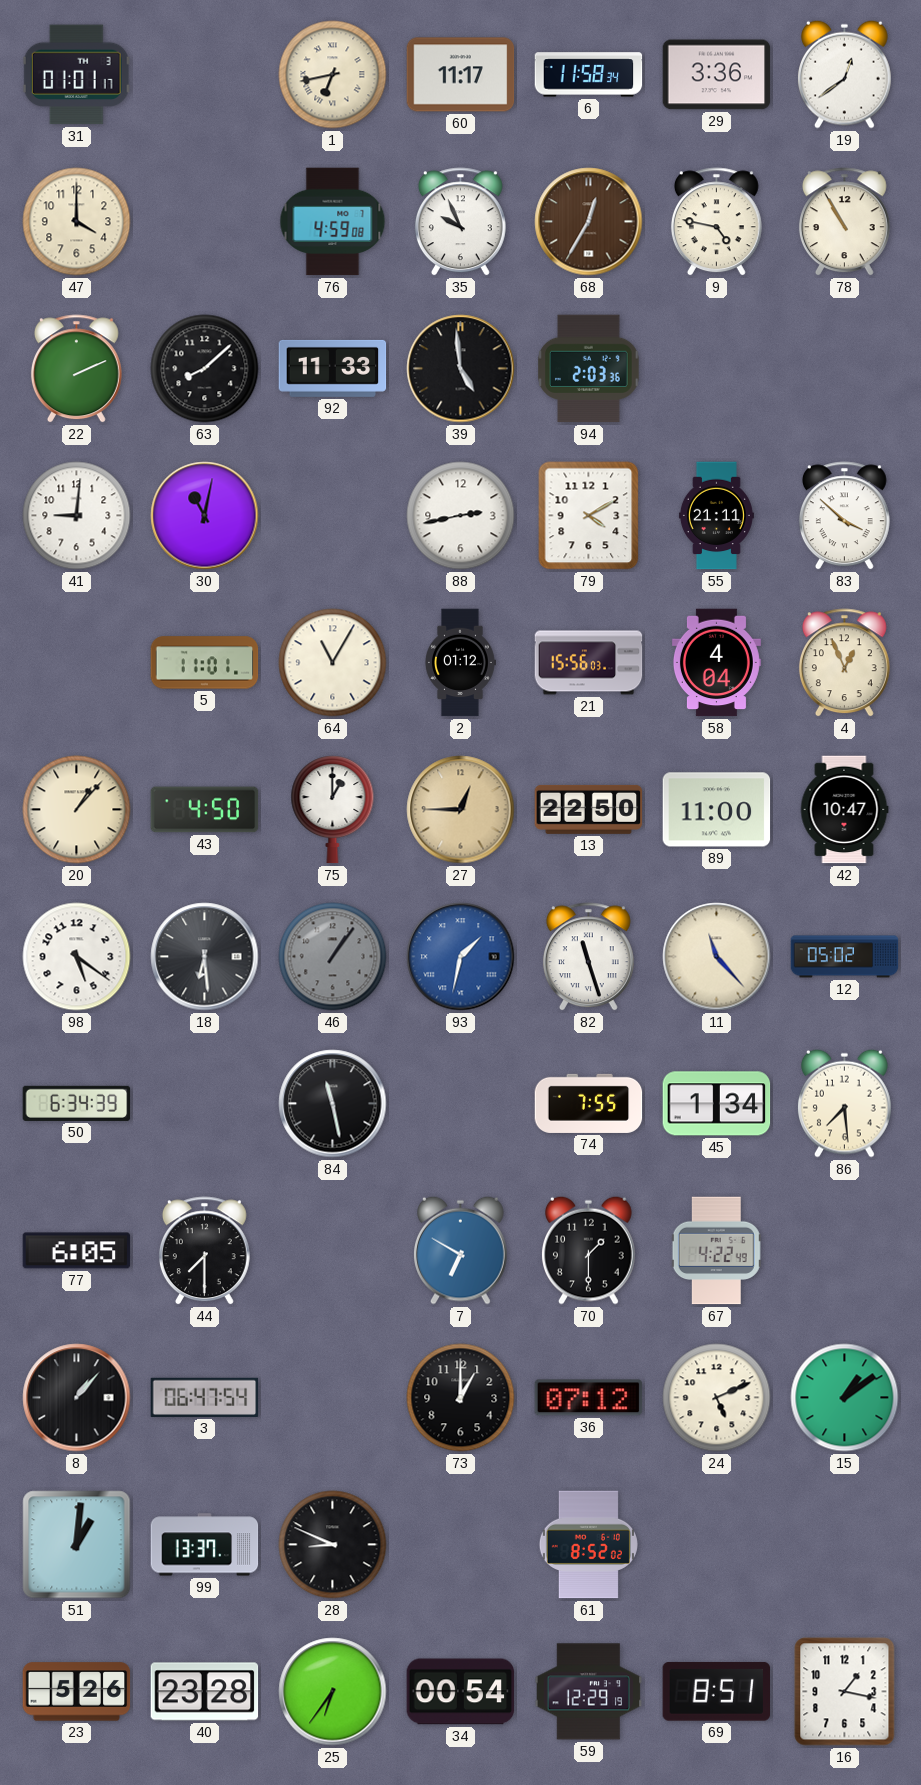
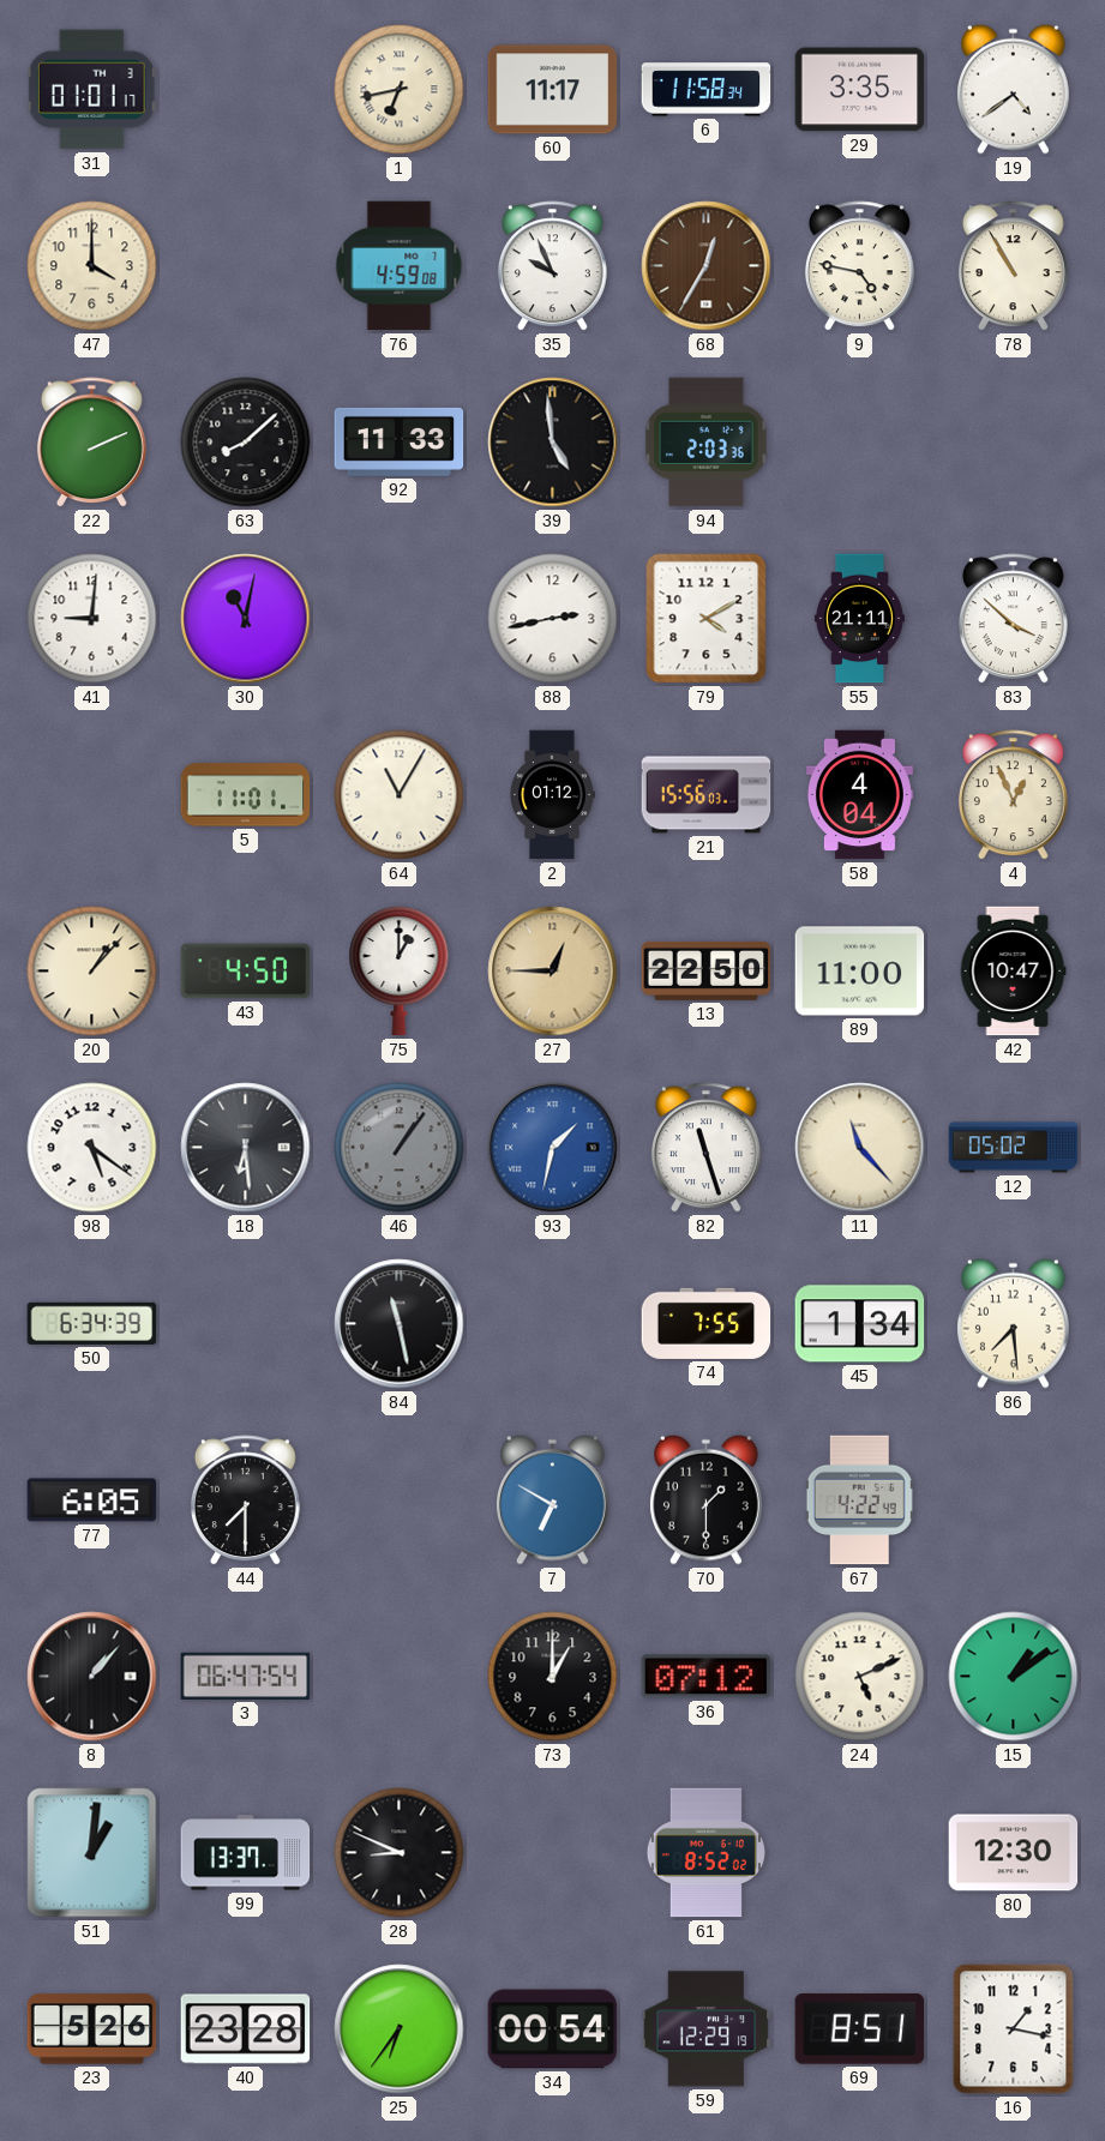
29: 3:36 -> 3:35
19: 12:39 -> 4:39
80: none -> 12:30
